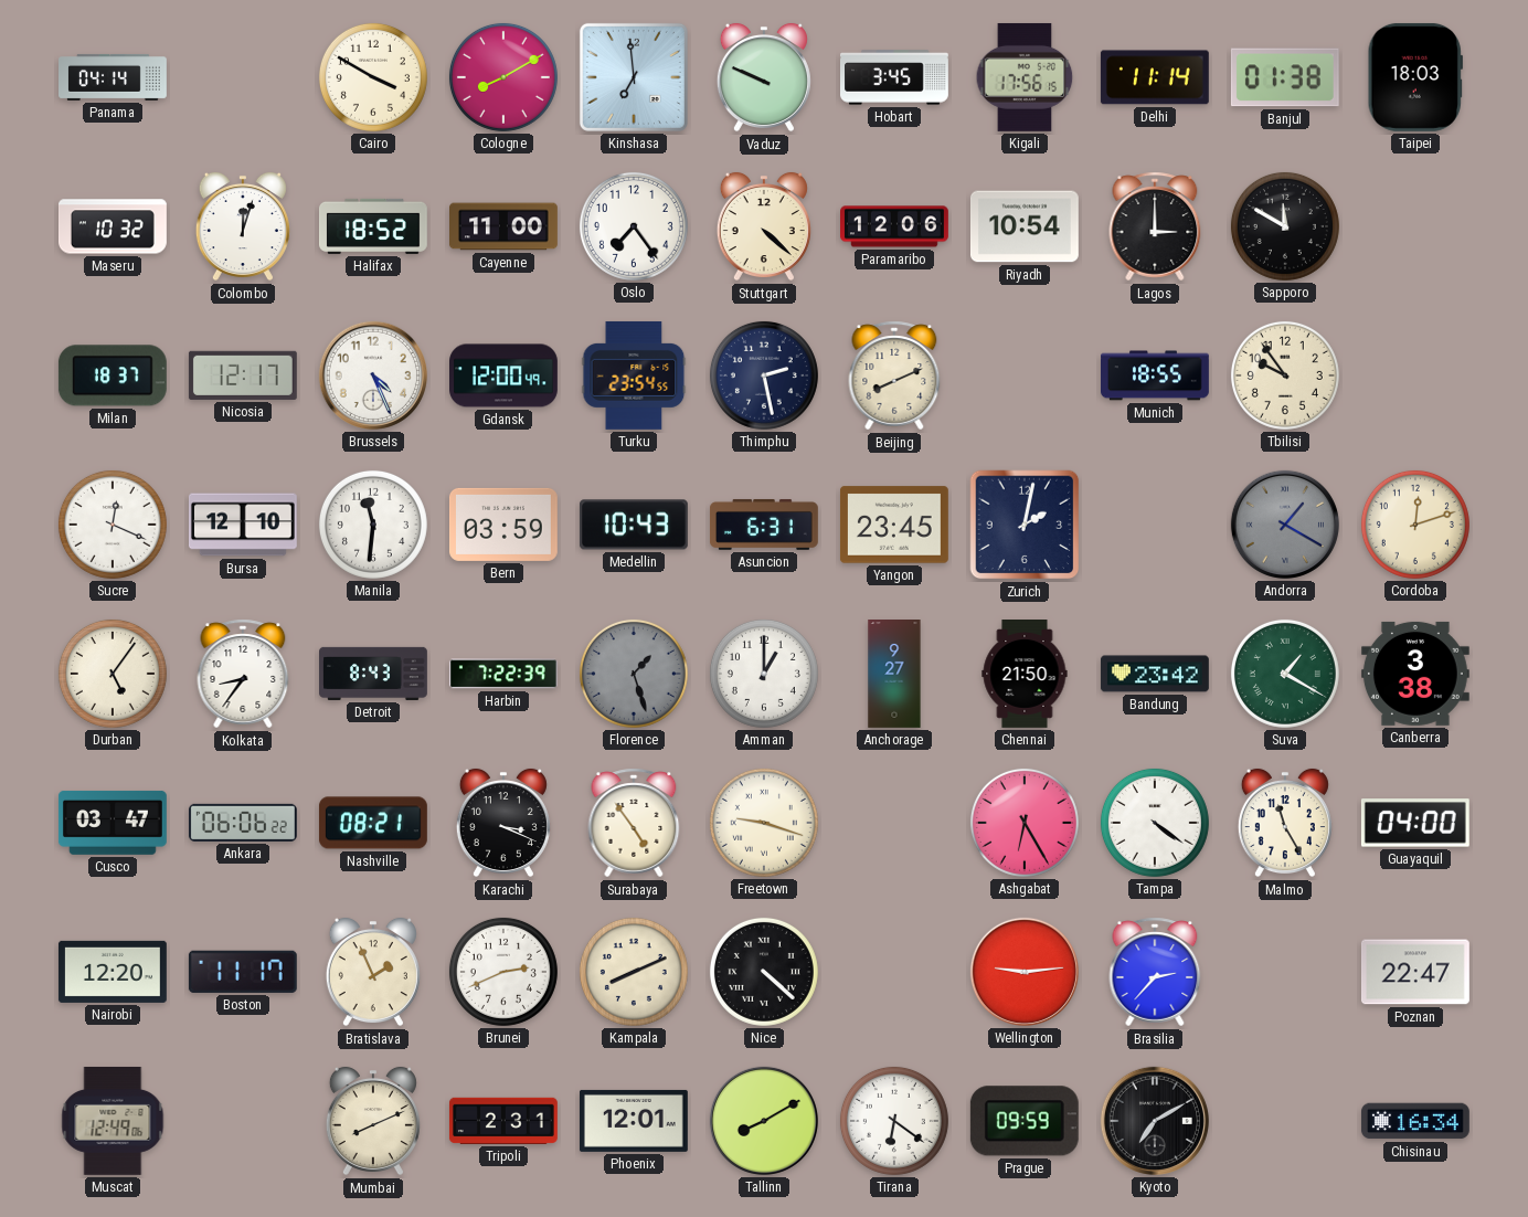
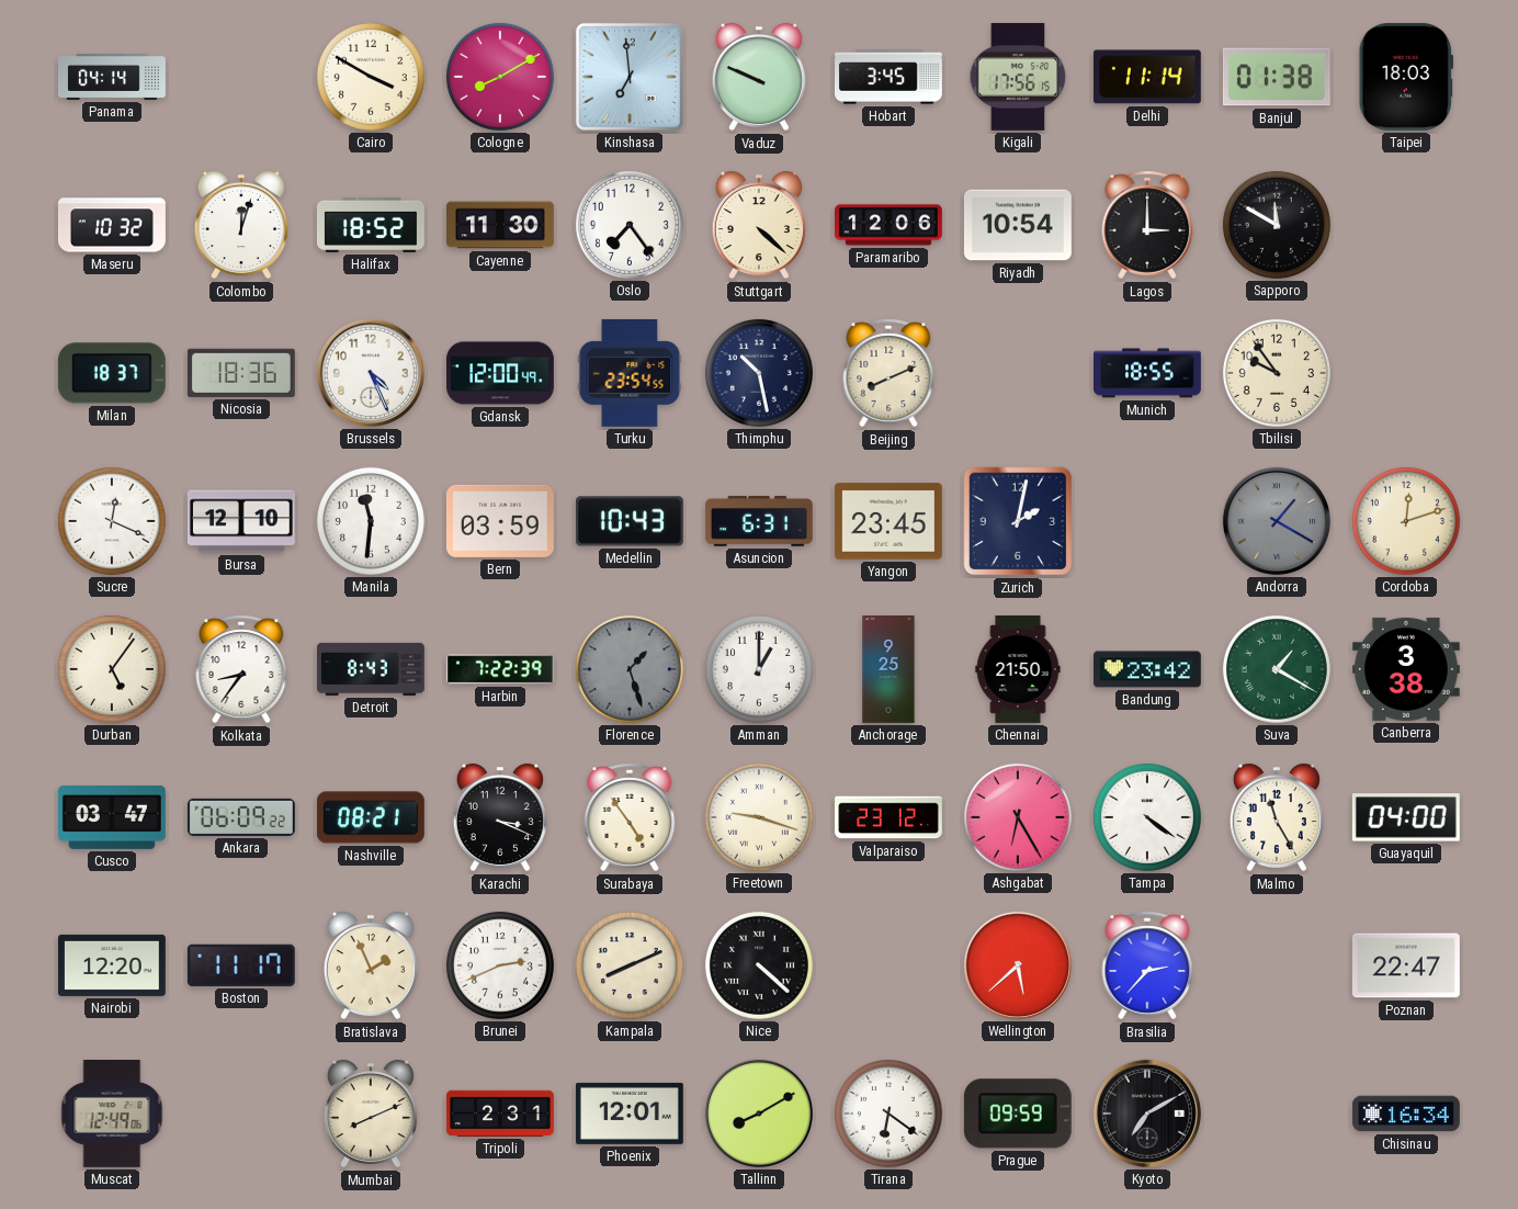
Cayenne: 11:00 -> 11:30
Nicosia: 12:17 -> 18:36
Thimphu: 2:28 -> 10:28
Anchorage: 9:27 -> 9:25
Ankara: 06:06 -> 06:09
Valparaiso: none -> 23:12
Wellington: 9:14 -> 5:38
